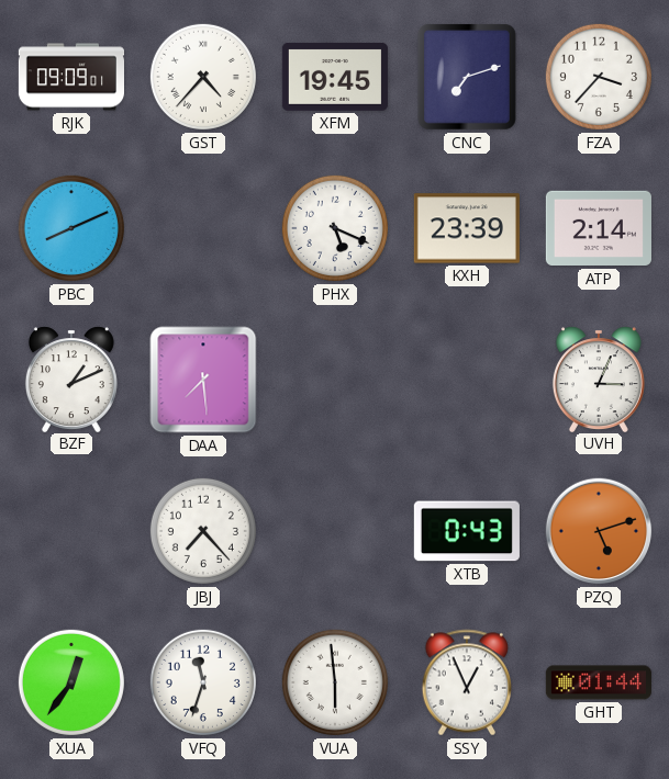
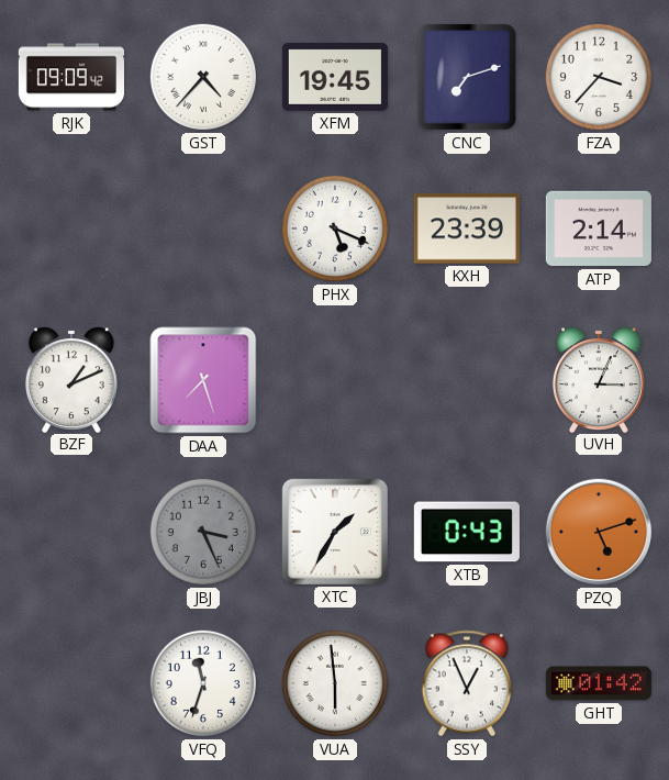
RJK: 09:09:01 -> 09:09:42
PBC: 8:11 -> none
DAA: 7:29 -> 7:27
JBJ: 7:23 -> 3:26
JBJ dial: white -> grey
XTC: none -> 1:35
XUA: 12:36 -> none
GHT: 01:44 -> 01:42
